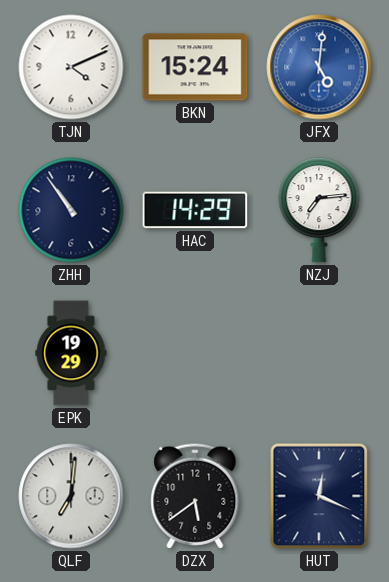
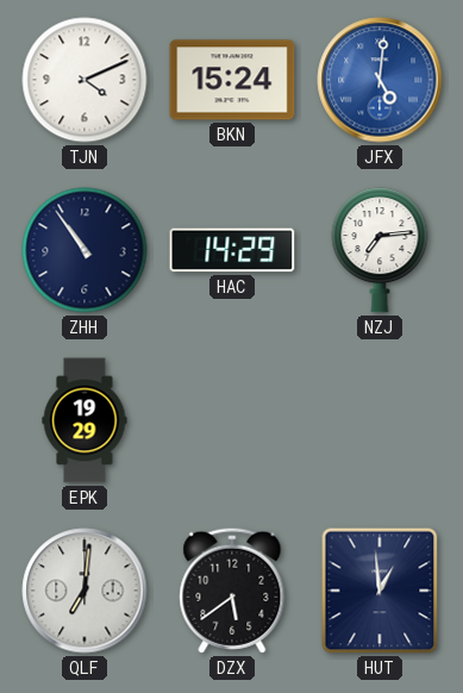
HUT: 12:19 -> 12:59
